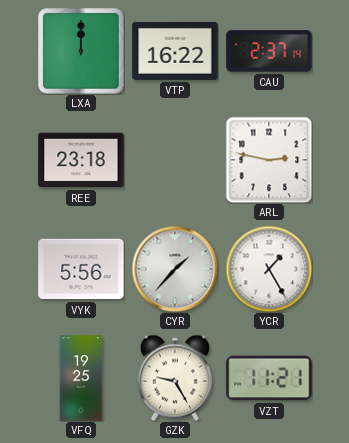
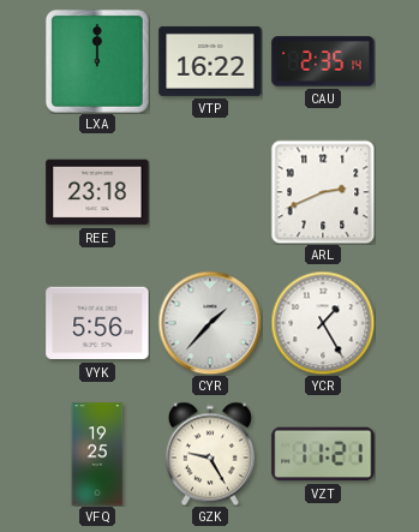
CAU: 2:37 -> 2:35
ARL: 2:47 -> 2:41
